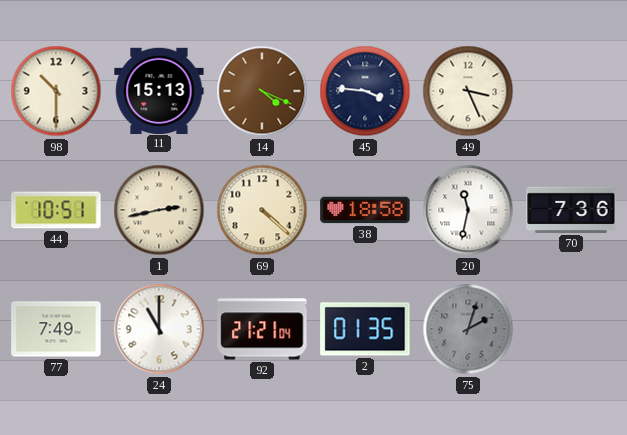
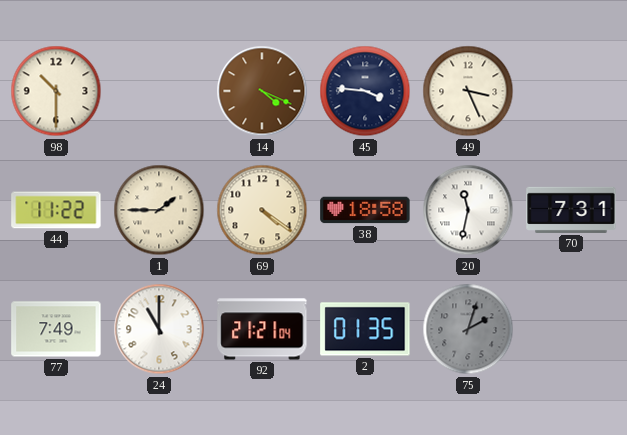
11: 15:13 -> none
44: 10:51 -> 11:22
1: 2:43 -> 1:45
69: 4:22 -> 4:21
70: 7:36 -> 7:31
